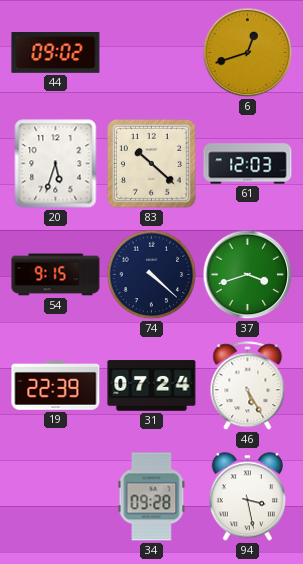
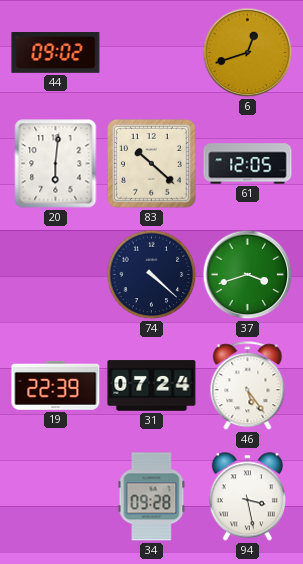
20: 5:33 -> 6:01
61: 12:03 -> 12:05
54: 9:15 -> none
46: 5:25 -> 5:24
